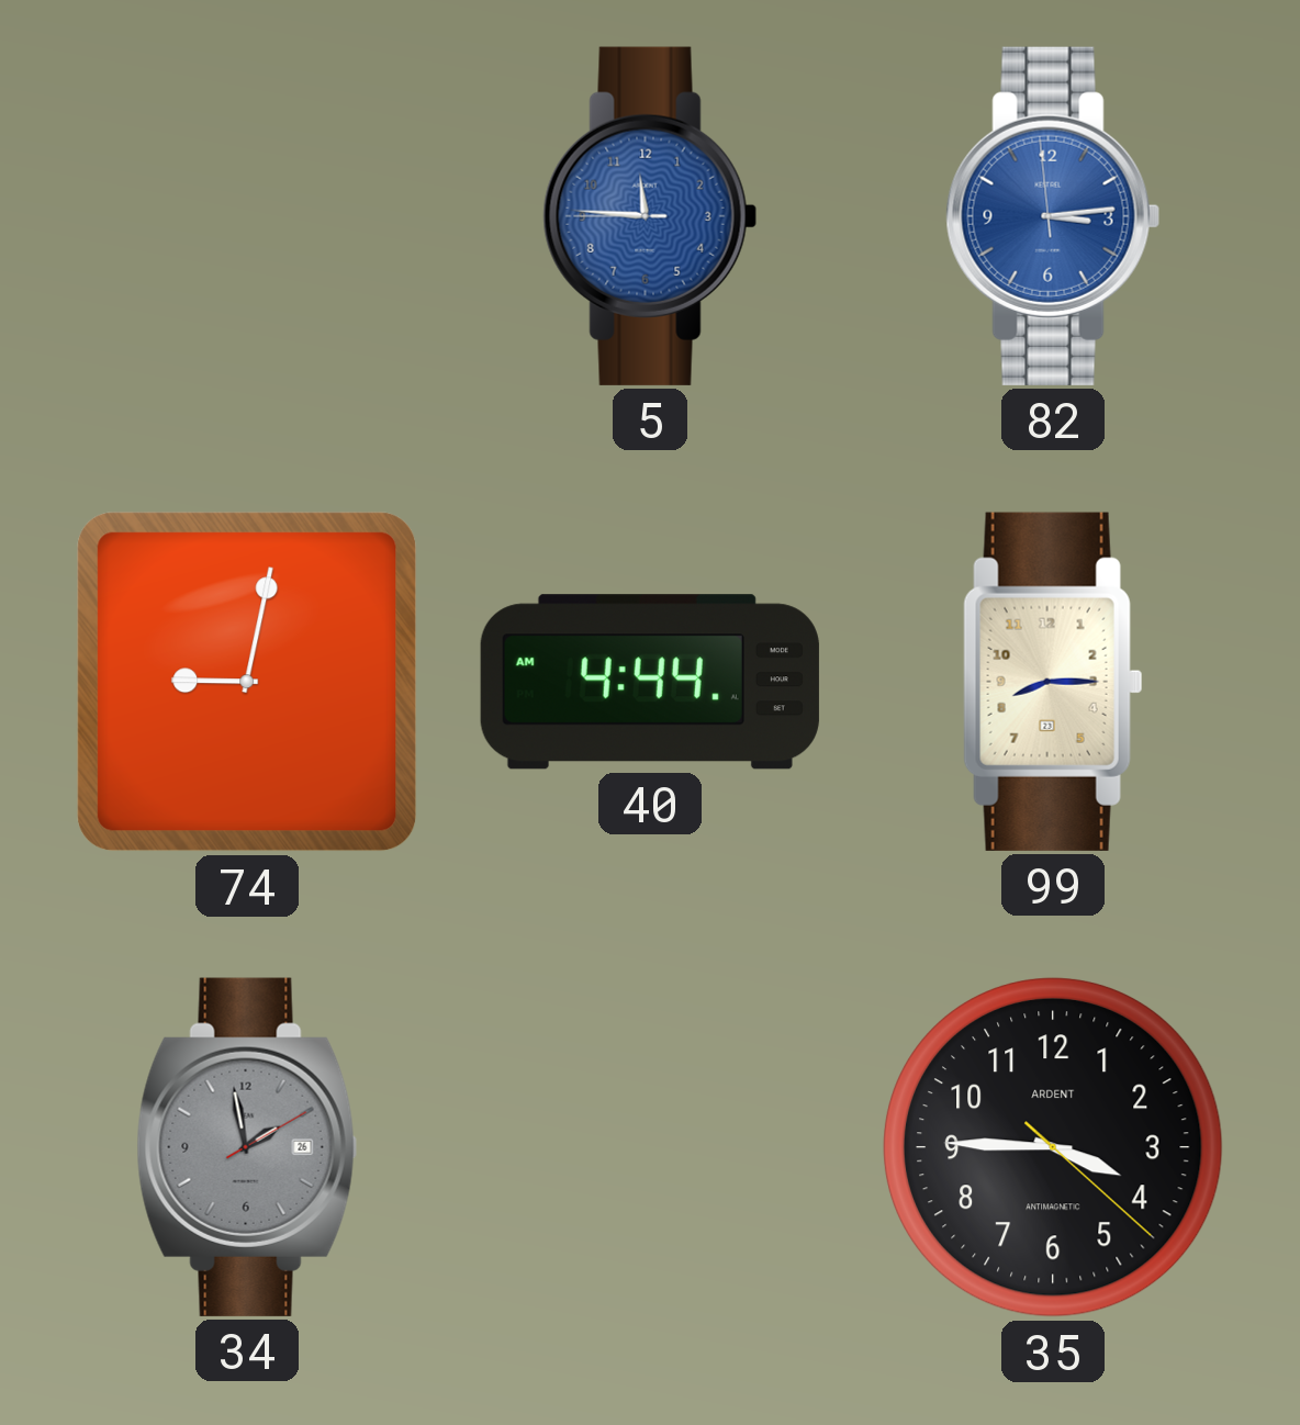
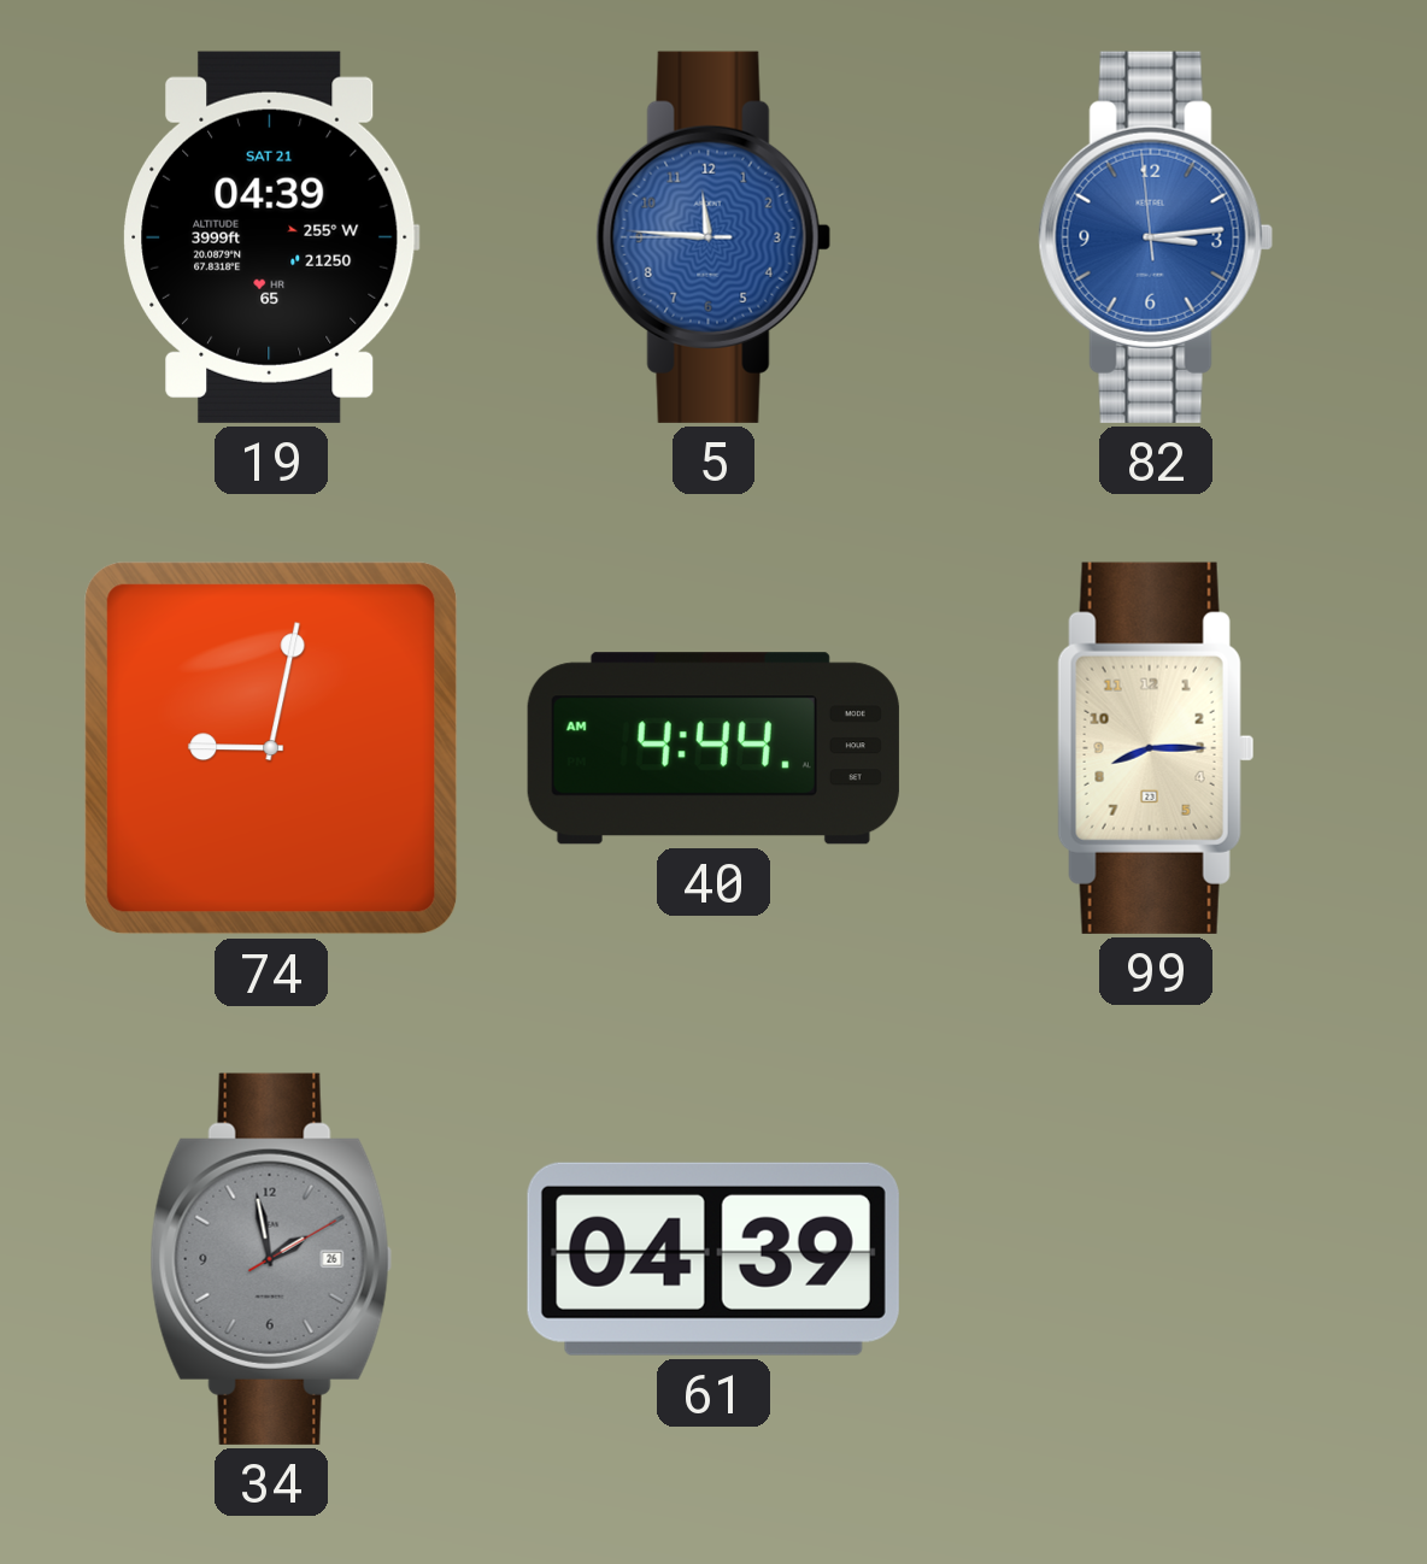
19: none -> 04:39
61: none -> 04:39
35: 3:45 -> none
